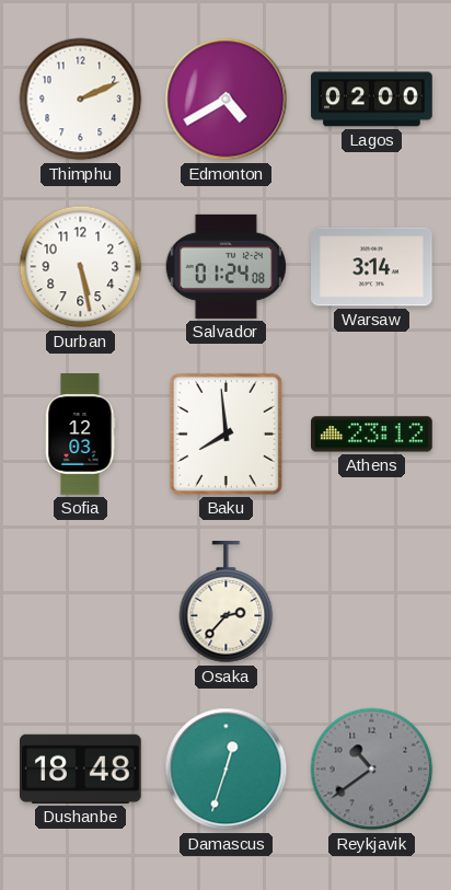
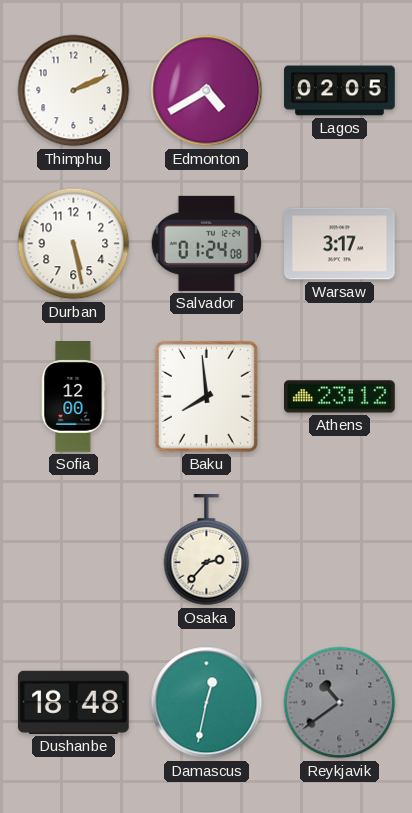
Lagos: 02:00 -> 02:05
Warsaw: 3:14 -> 3:17
Sofia: 12:03 -> 12:00
Damascus: 12:33 -> 12:32
